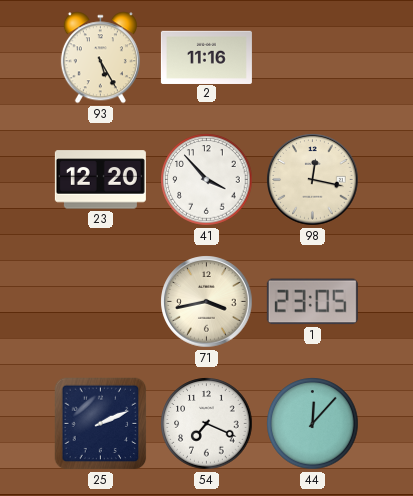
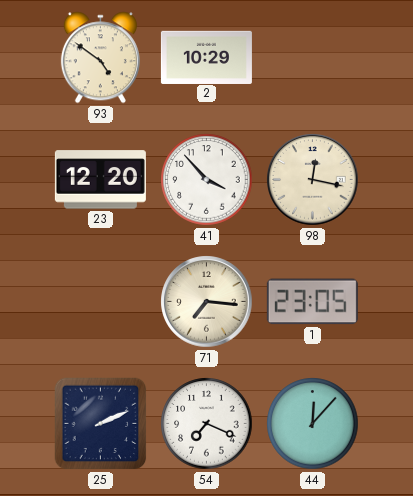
93: 5:25 -> 4:51
2: 11:16 -> 10:29
71: 3:43 -> 7:16
